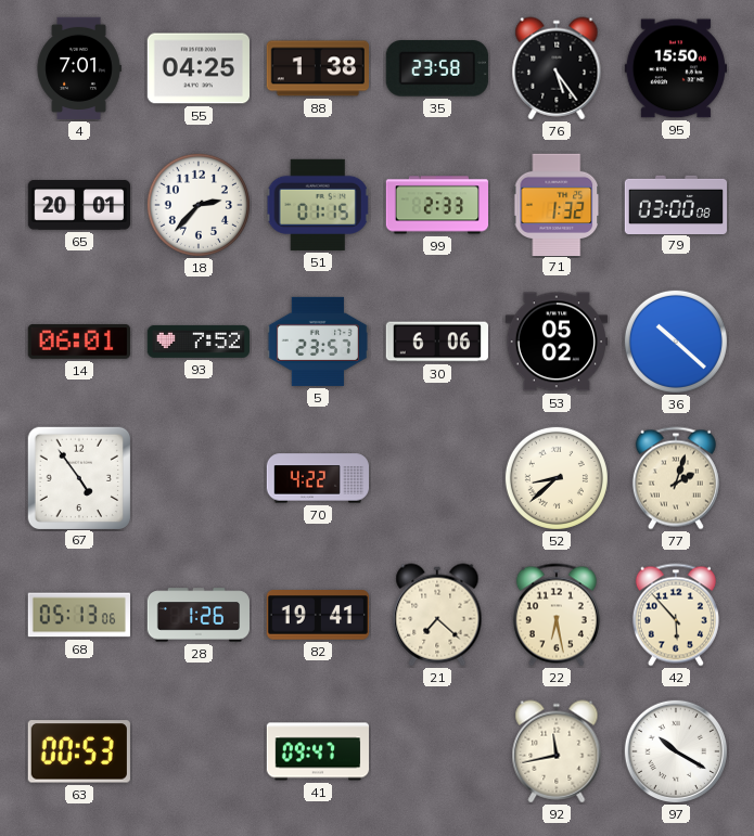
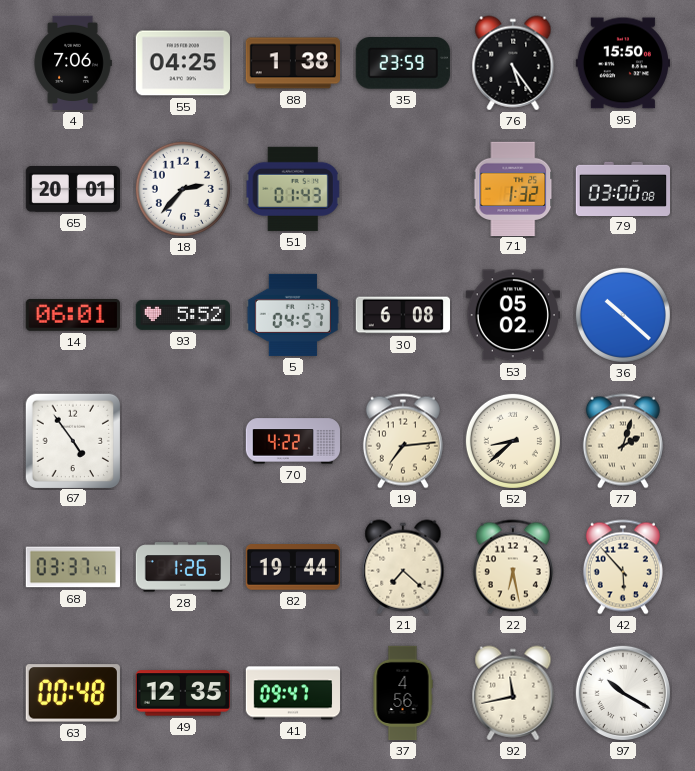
4: 7:01 -> 7:06
35: 23:58 -> 23:59
51: 01:15 -> 01:43
99: 2:33 -> none
93: 7:52 -> 5:52
5: 23:57 -> 04:57
30: 6:06 -> 6:08
19: none -> 7:14
68: 05:13 -> 03:37
82: 19:41 -> 19:44
63: 00:53 -> 00:48
49: none -> 12:35
37: none -> 4:56
